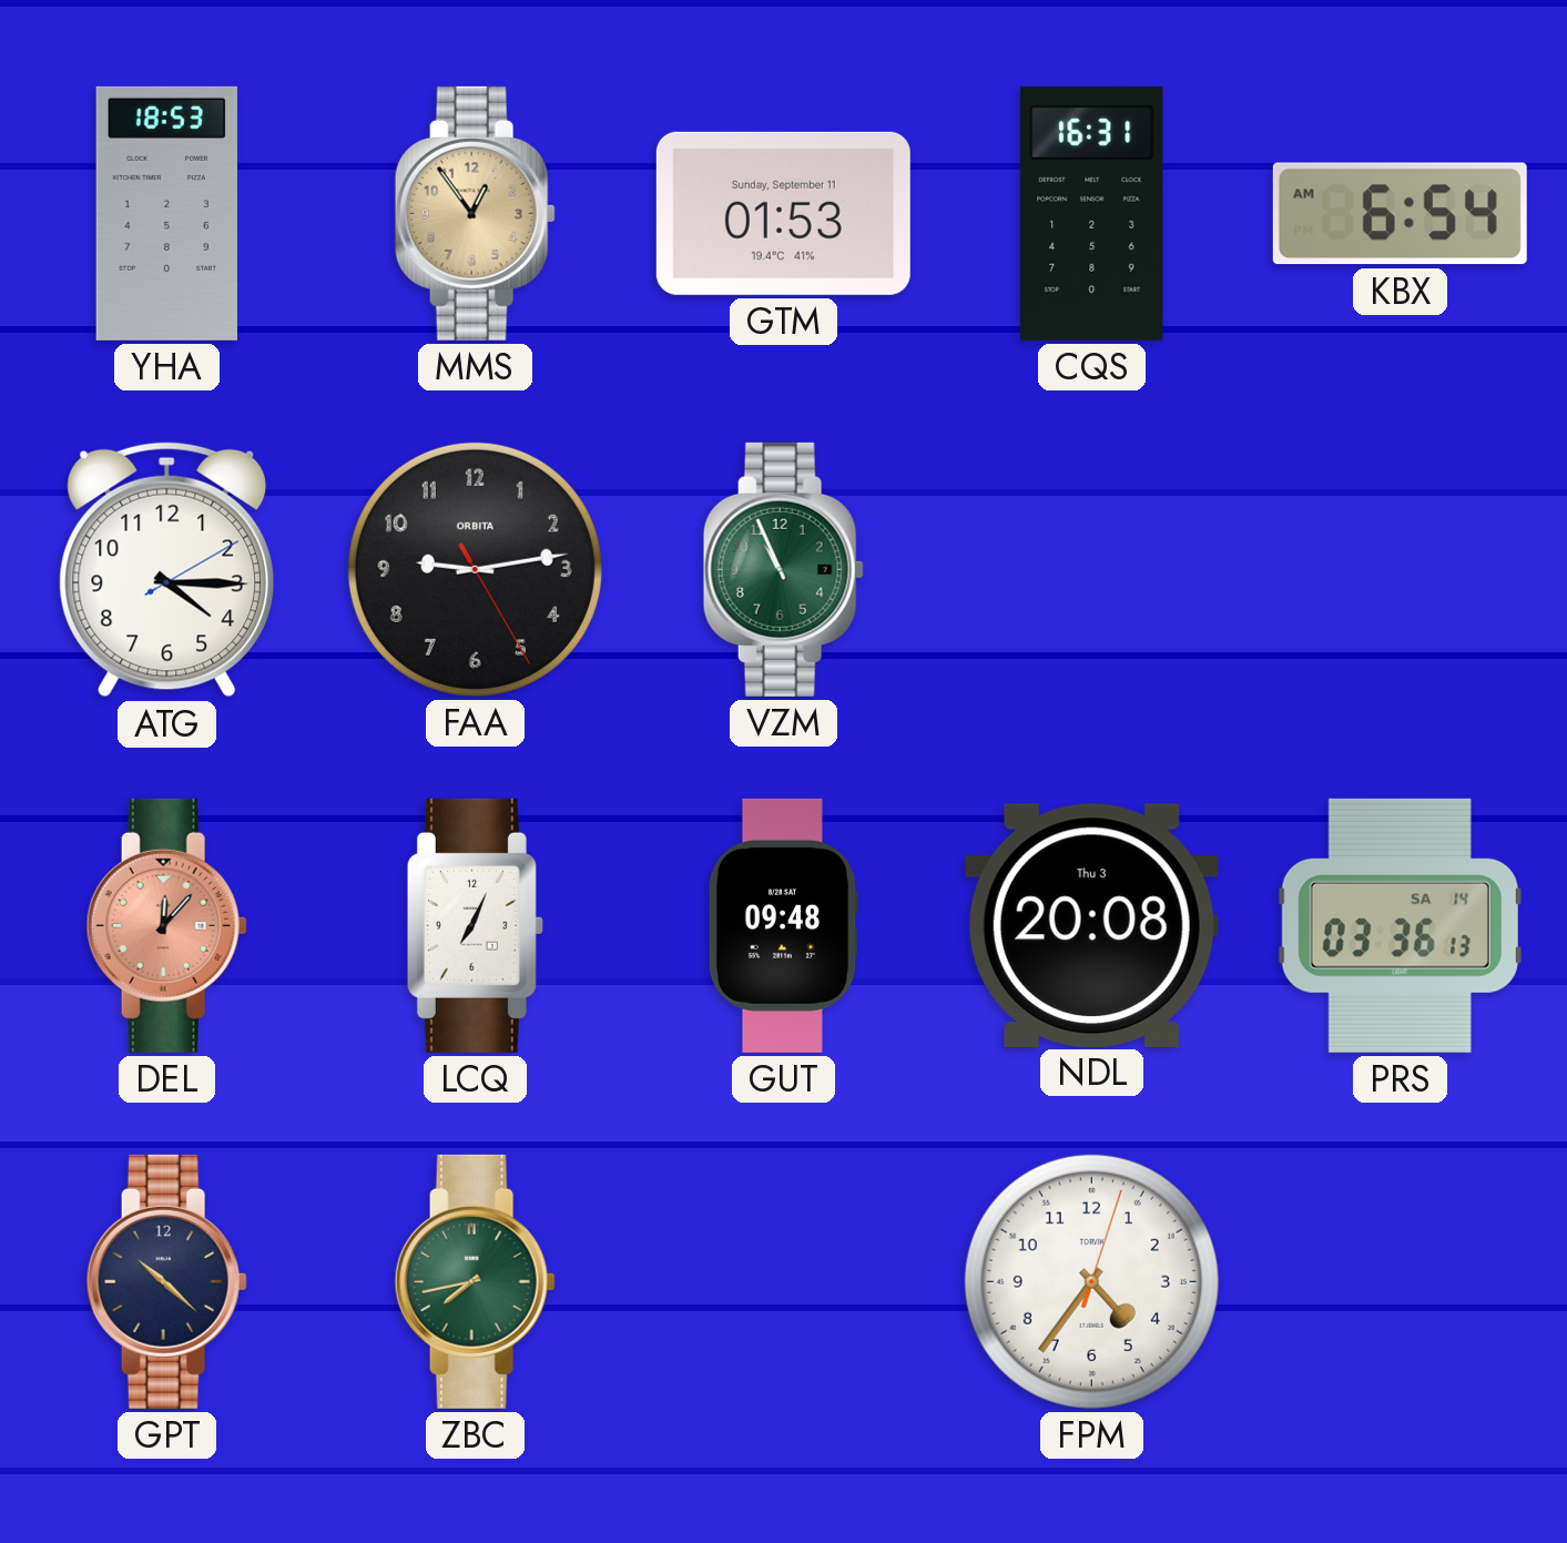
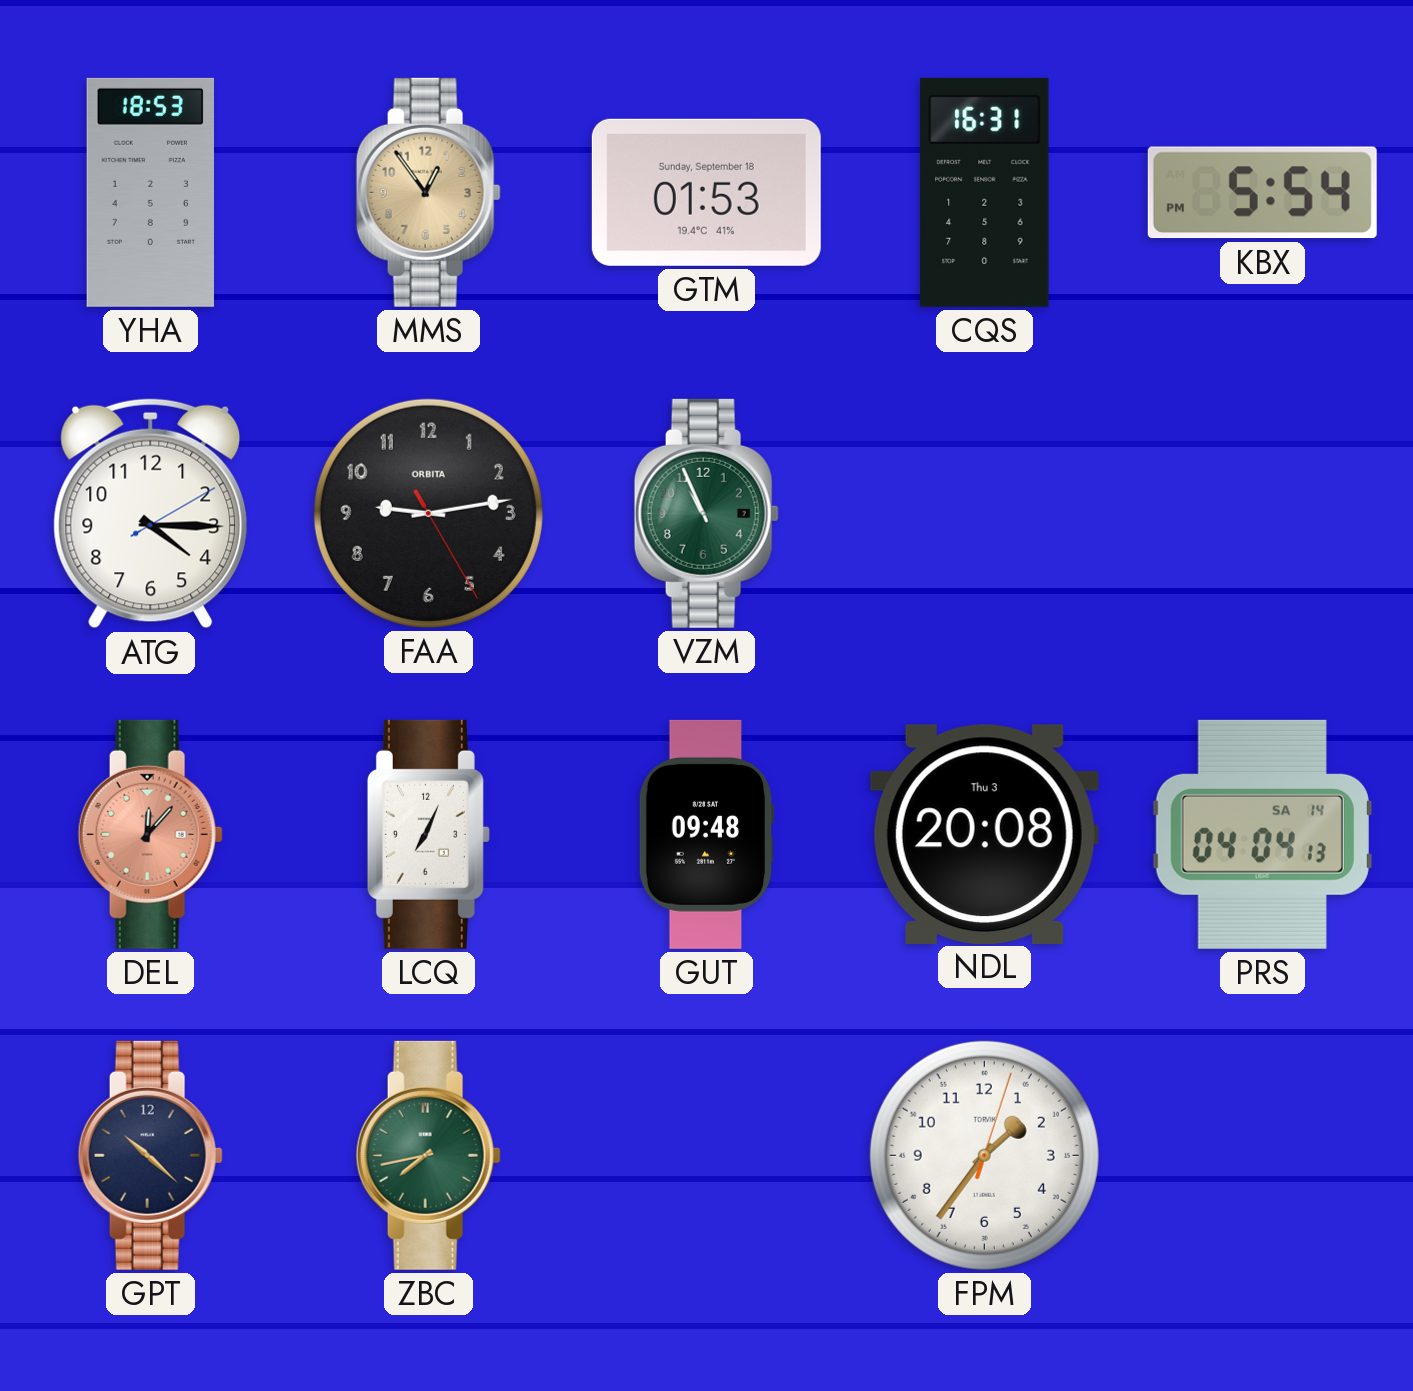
GTM date: Sunday, September 11 -> Sunday, September 18
KBX: 6:54 -> 5:54
PRS: 03:36 -> 04:04
FPM: 4:36 -> 1:36
